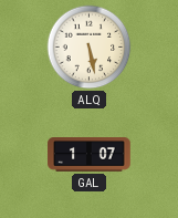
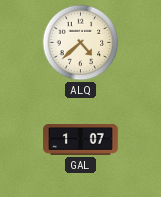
ALQ: 5:28 -> 4:38
